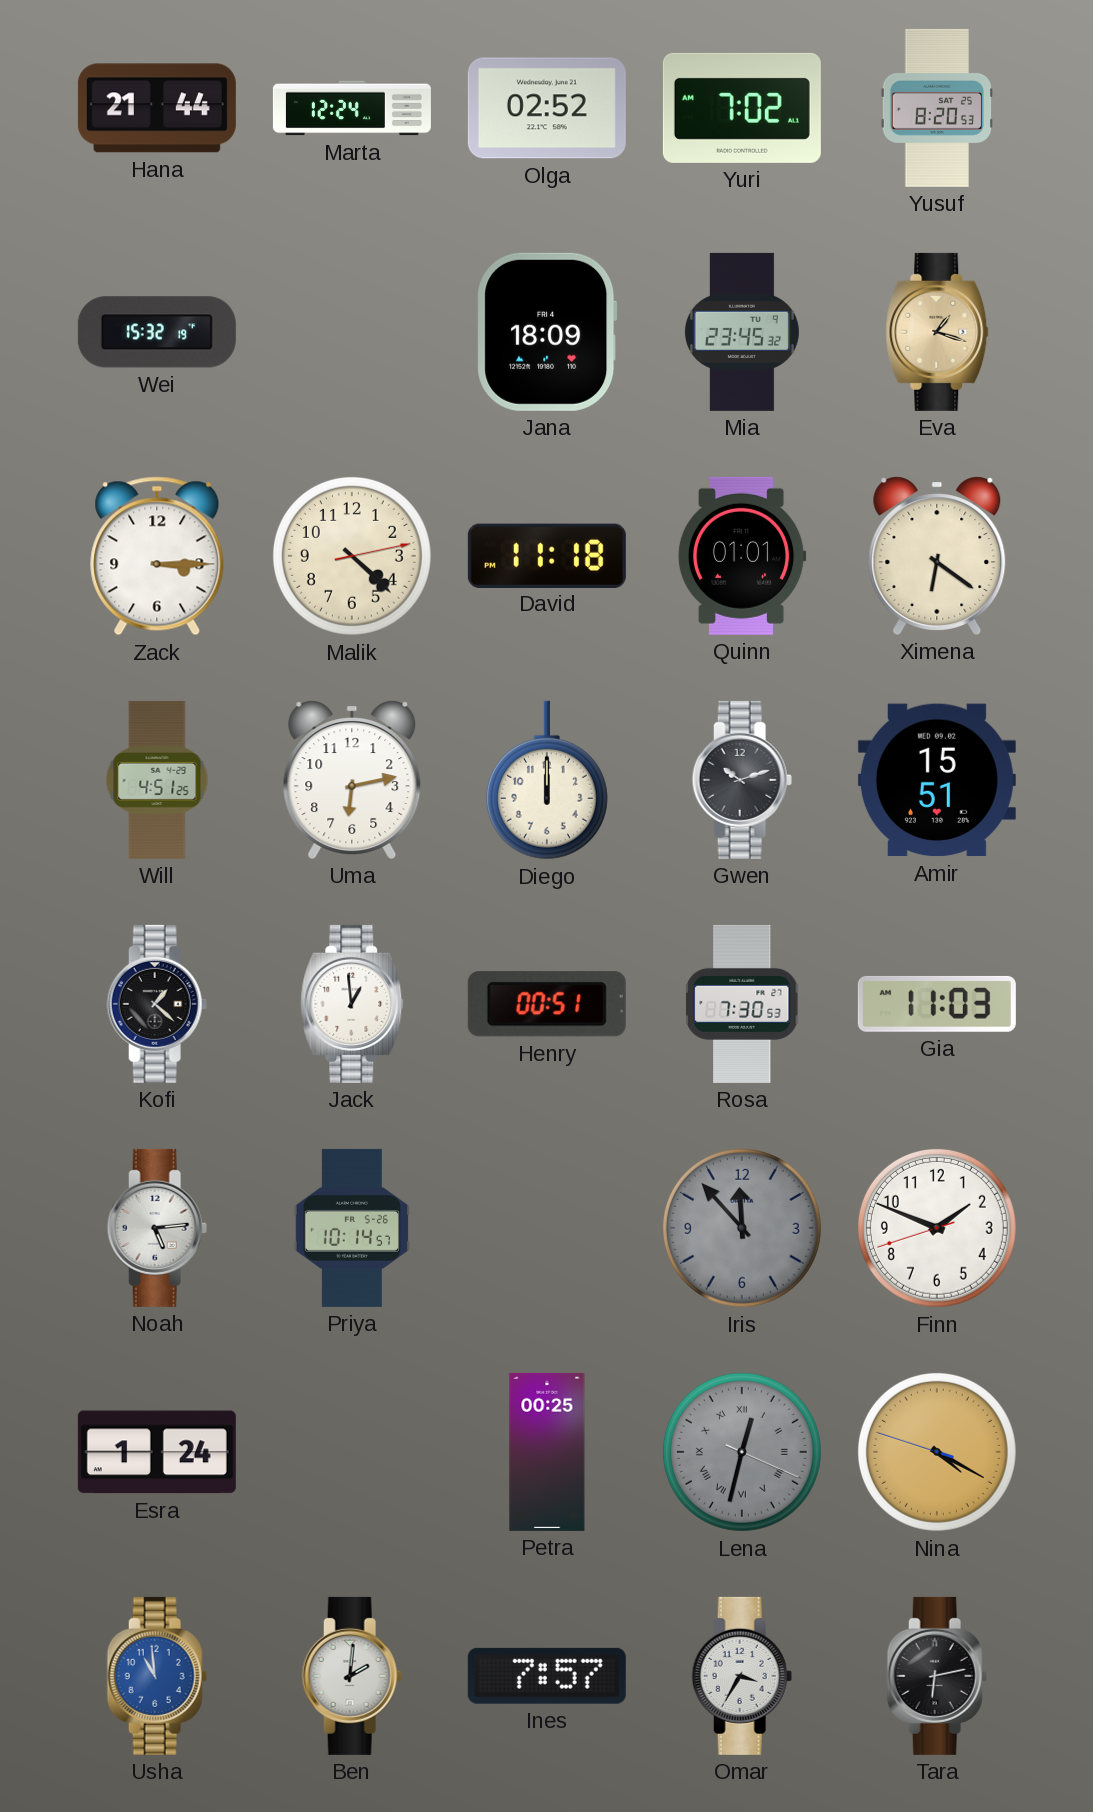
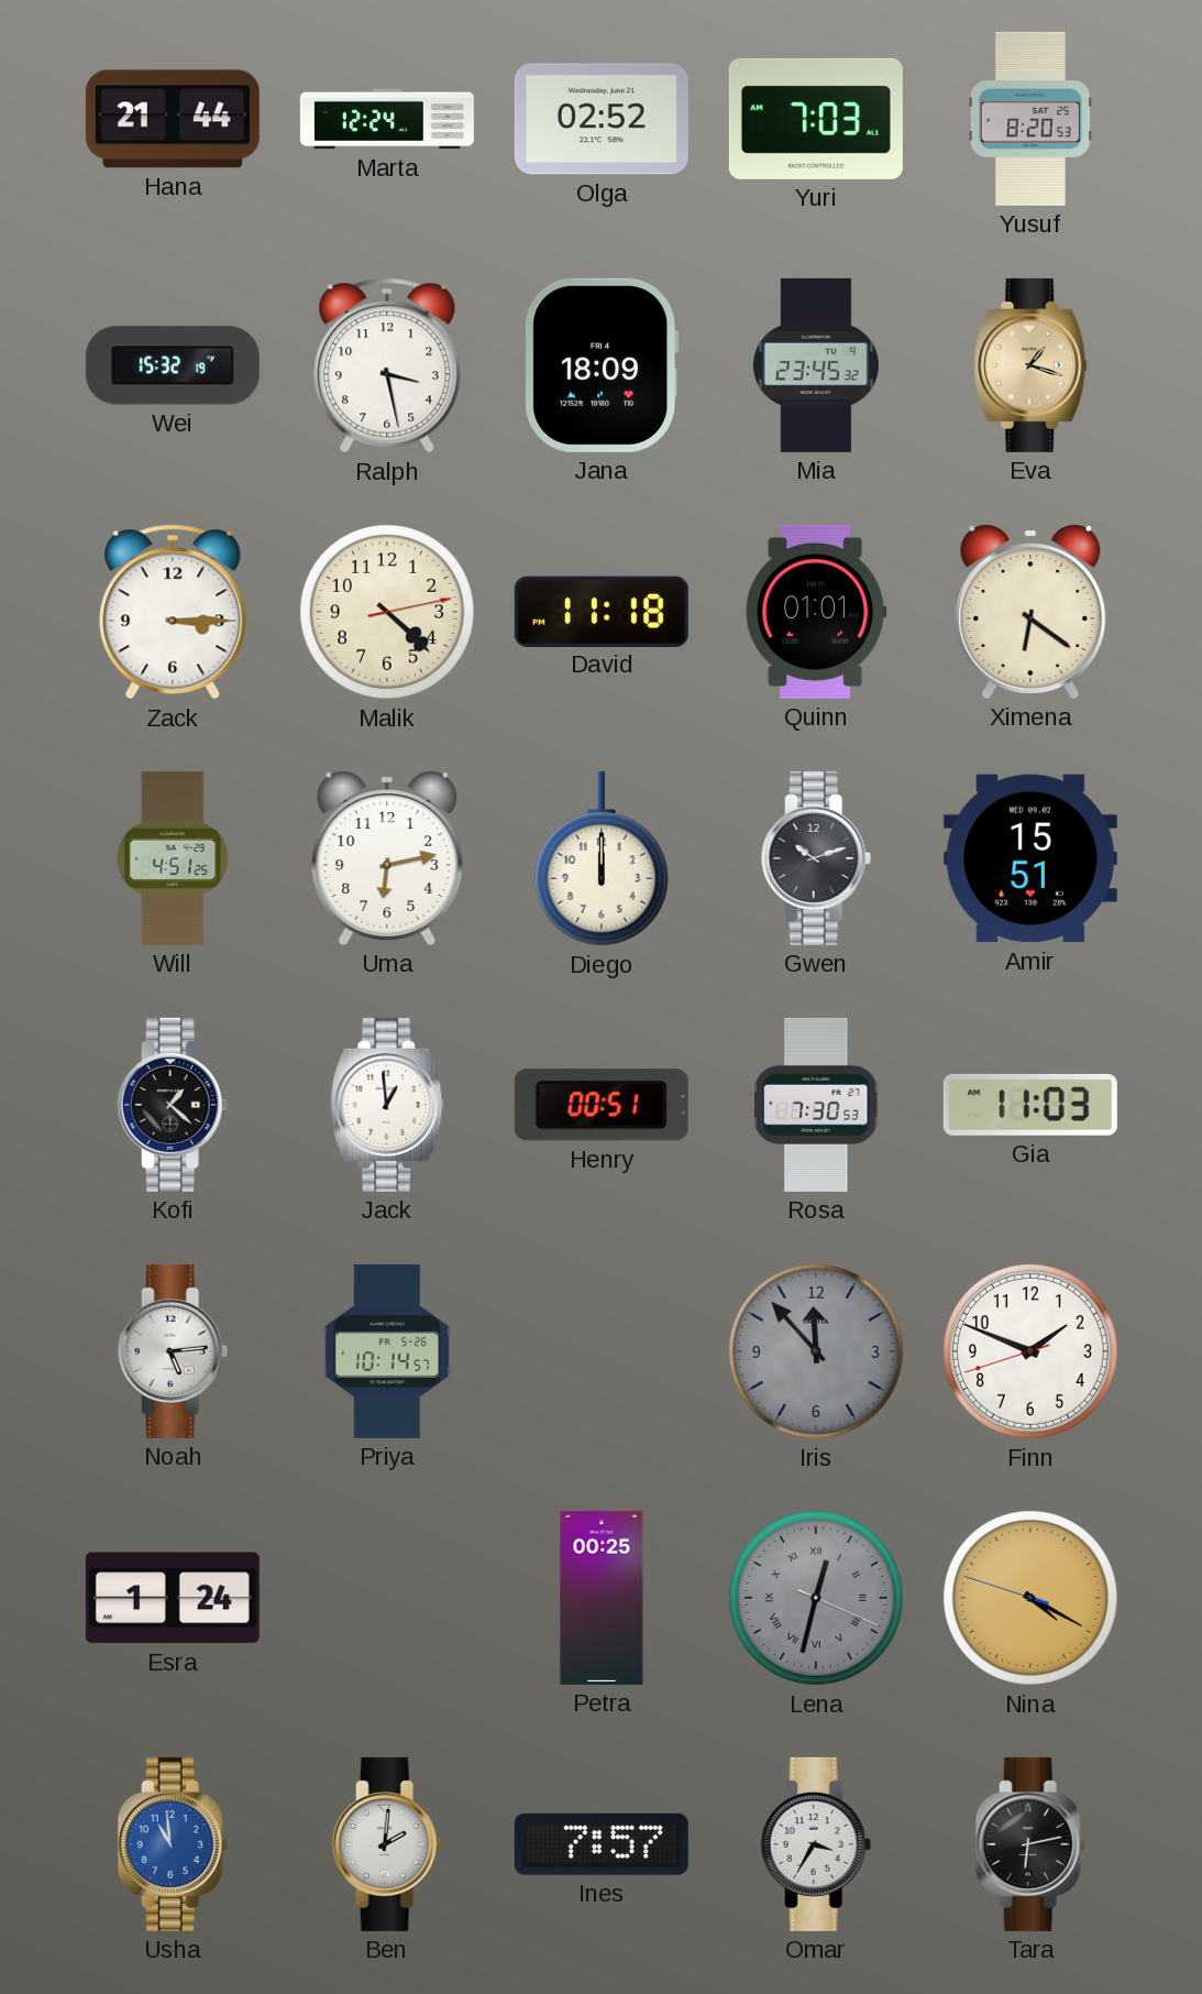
Yuri: 7:02 -> 7:03
Ralph: none -> 3:28
